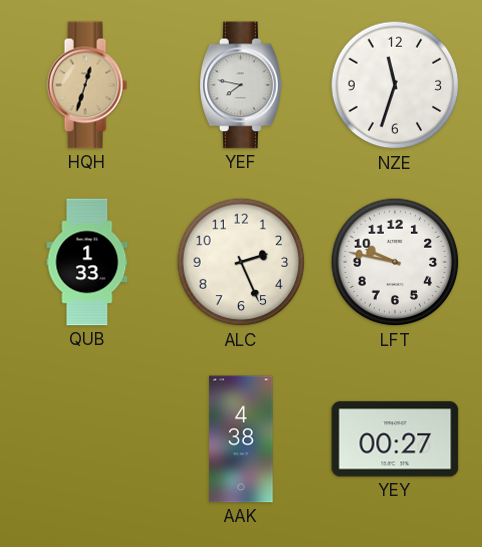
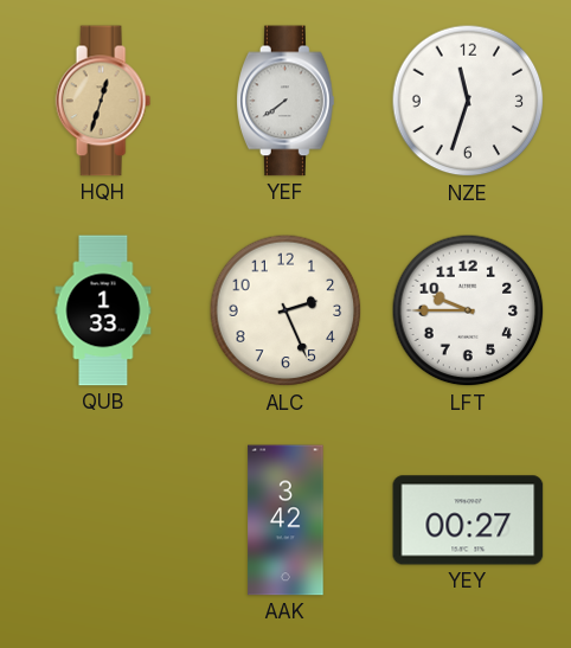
YEF: 7:47 -> 7:39
LFT: 9:47 -> 9:45
AAK: 4:38 -> 3:42
